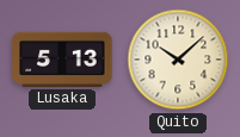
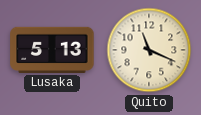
Quito: 10:08 -> 11:19
